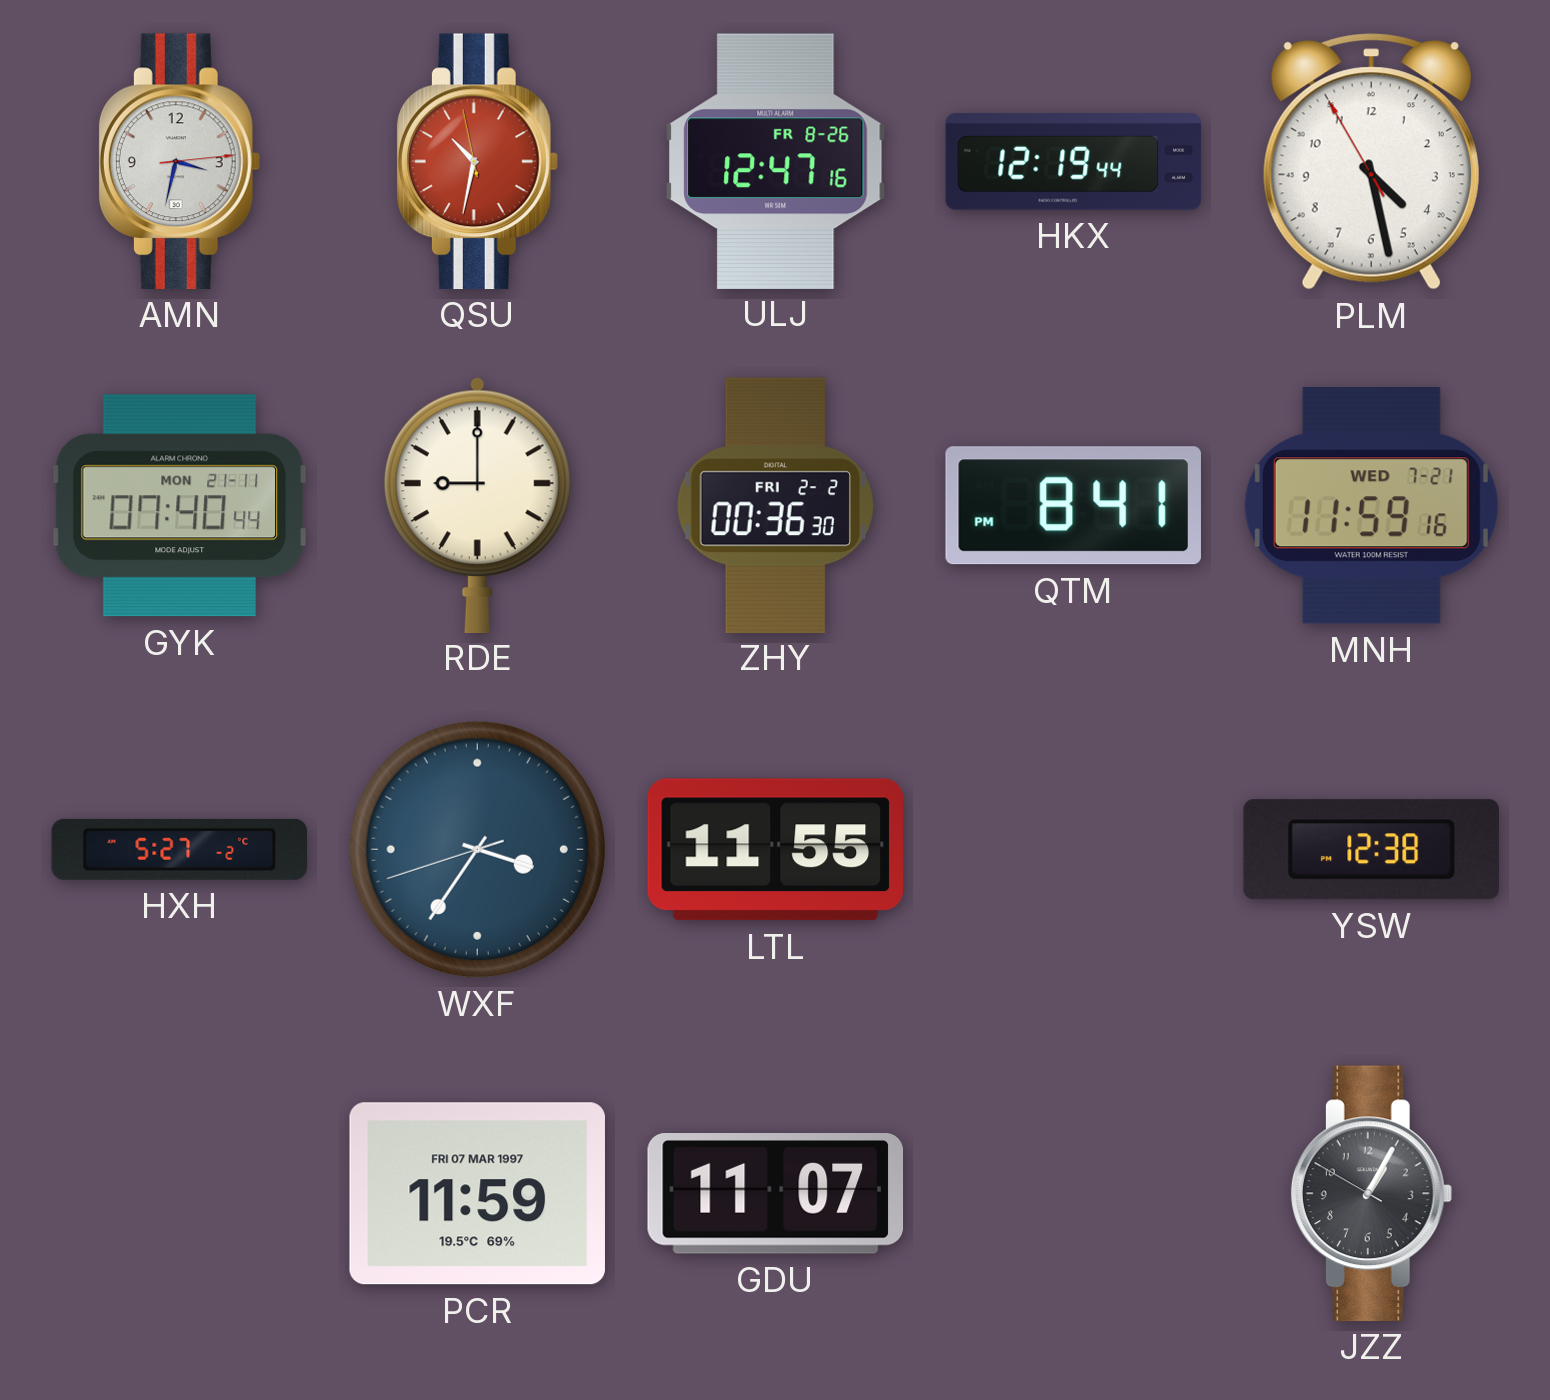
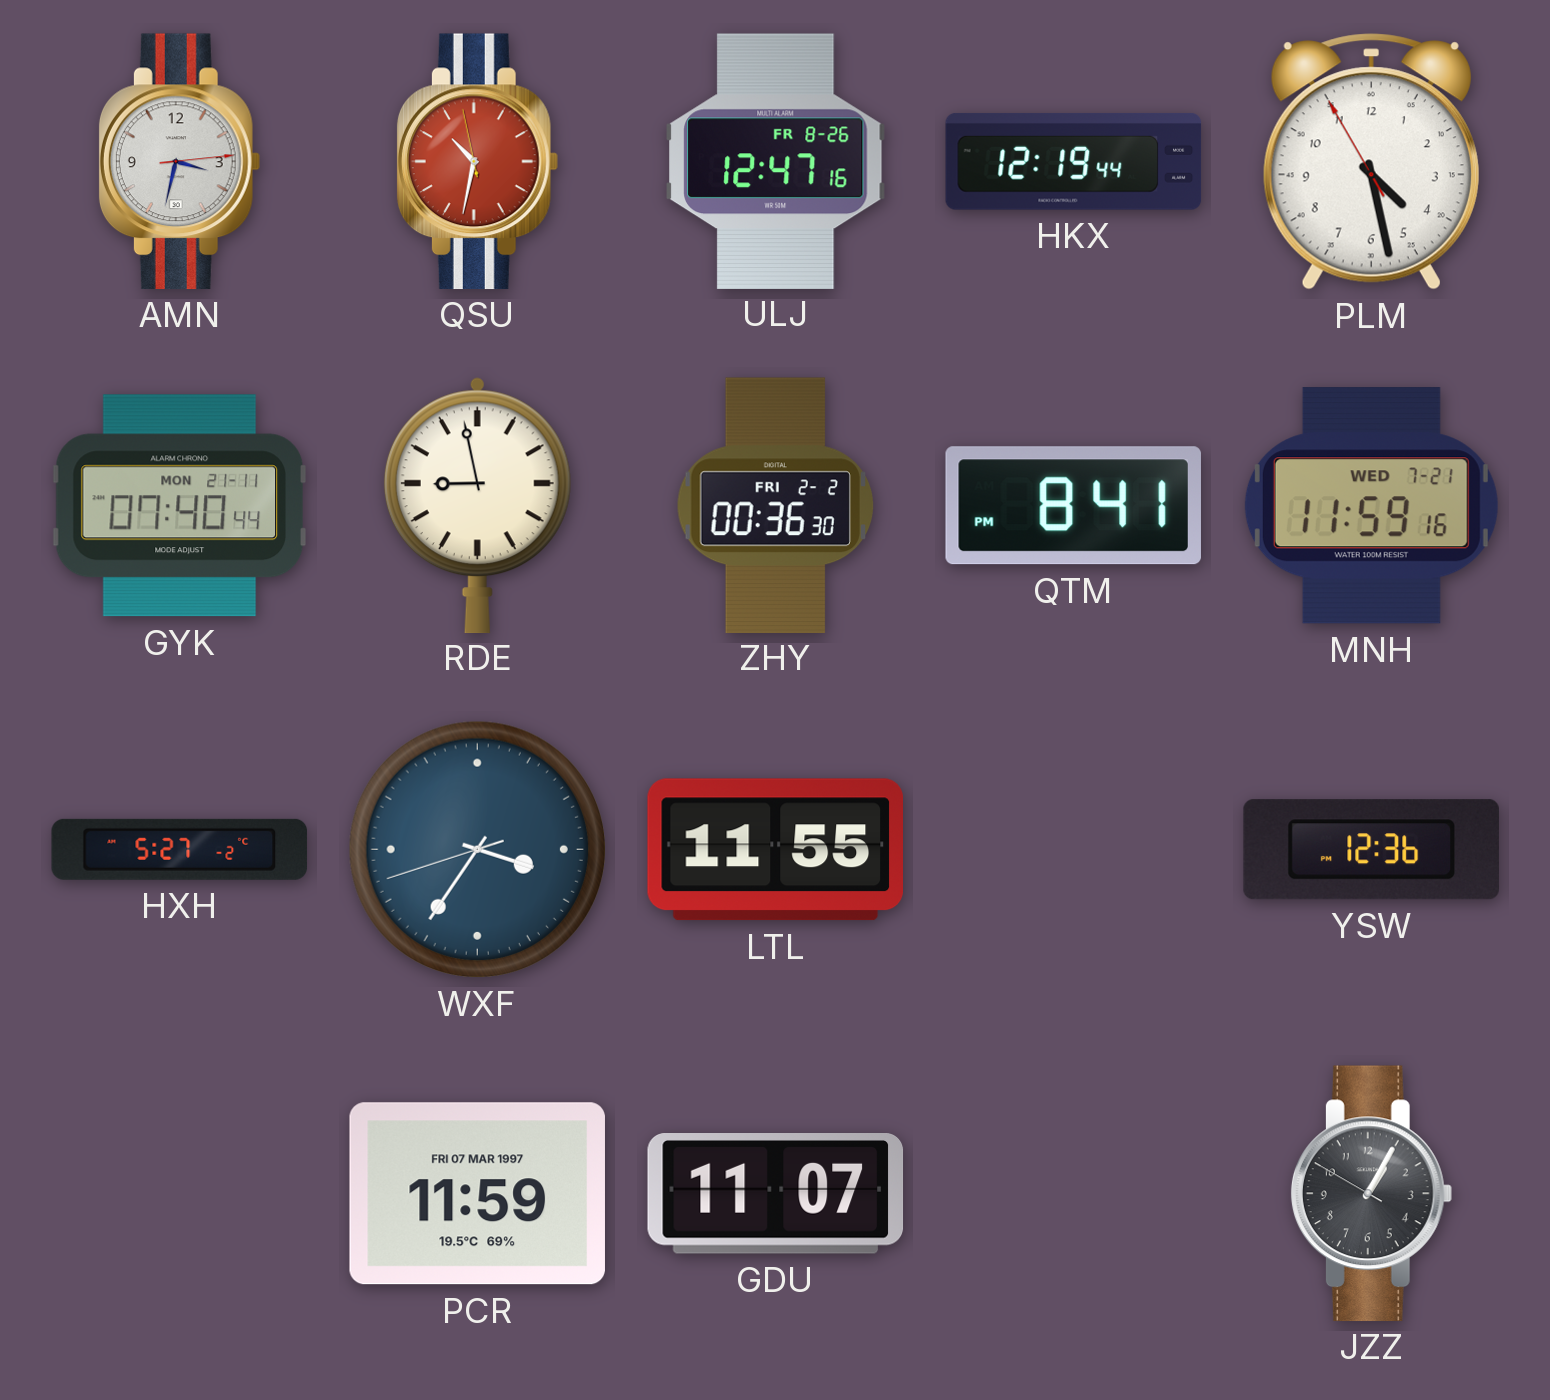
RDE: 9:00 -> 8:58
YSW: 12:38 -> 12:36
